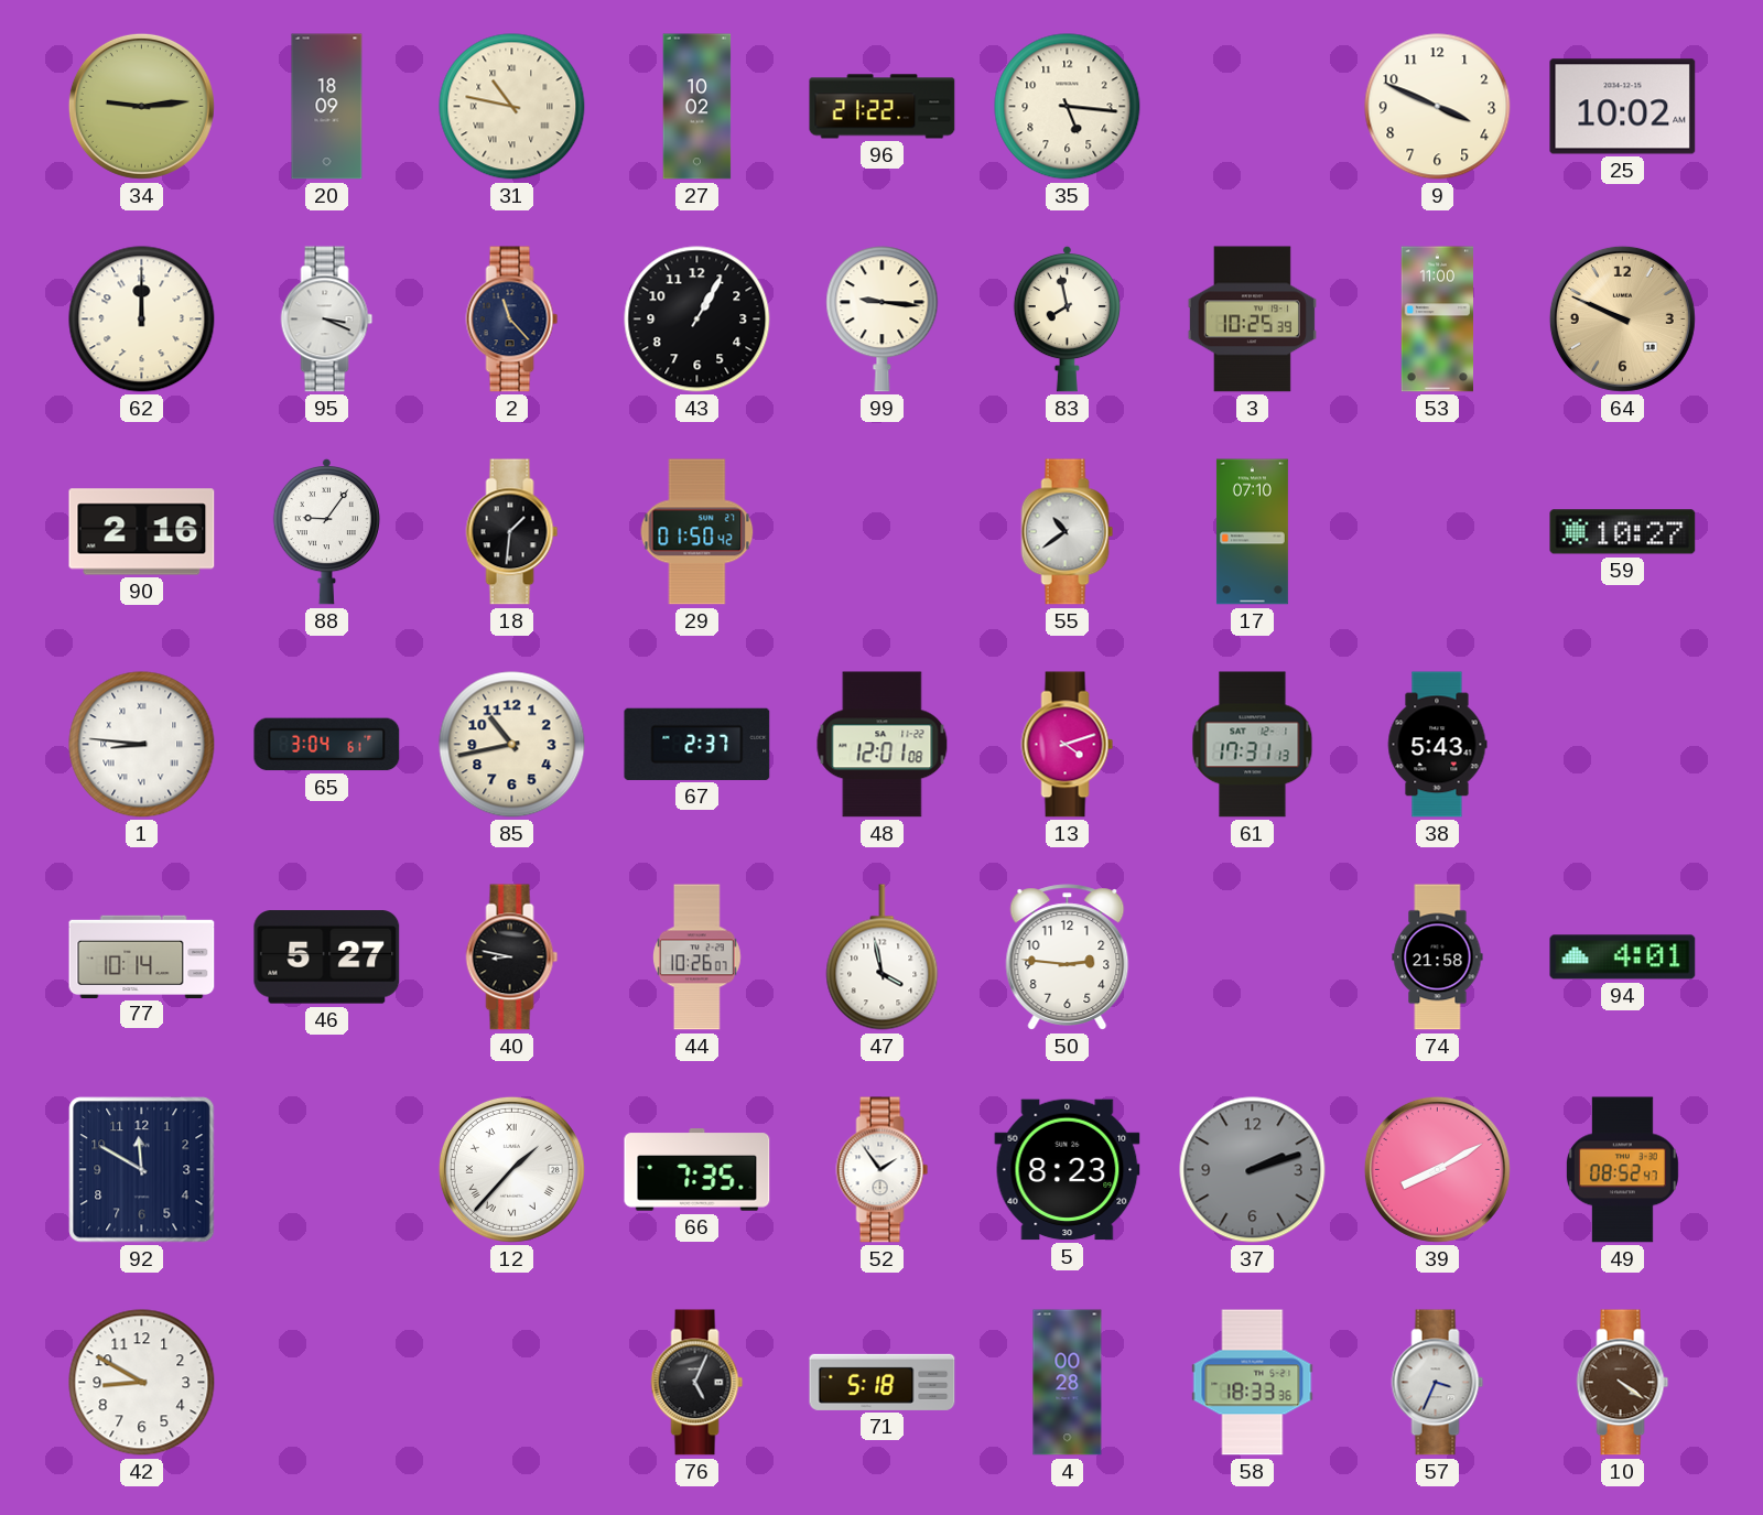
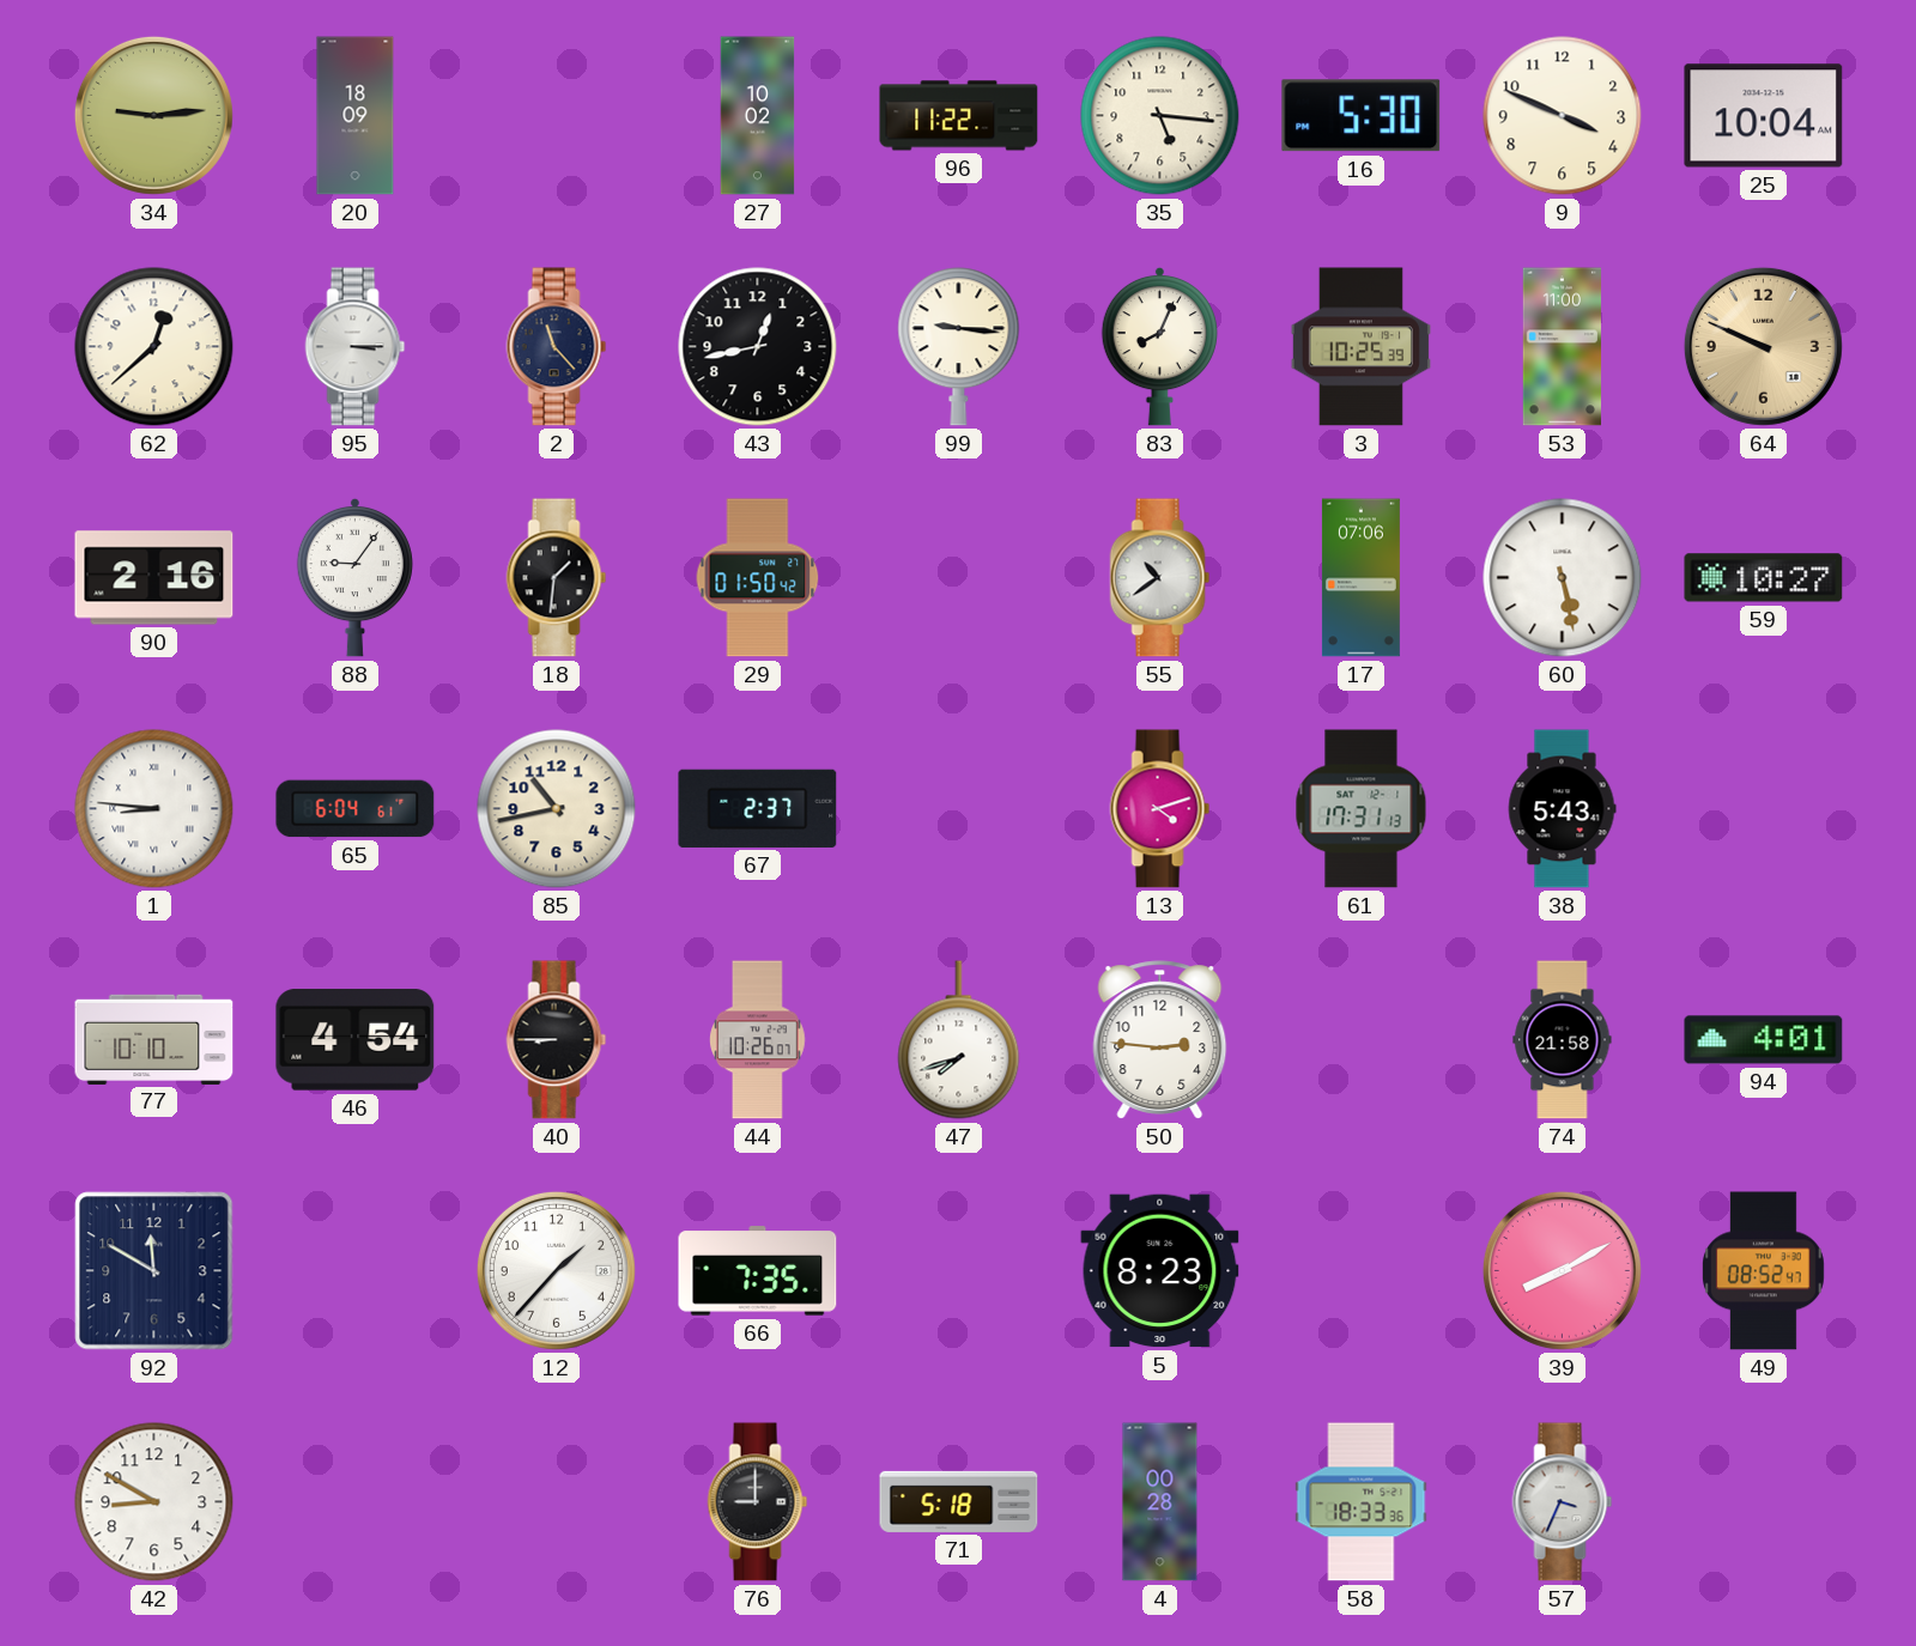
31: 10:47 -> none
96: 21:22 -> 11:22
16: none -> 5:30
25: 10:02 -> 10:04
62: 12:00 -> 12:38
95: 3:19 -> 3:15
43: 1:05 -> 12:43
83: 7:58 -> 8:04
17: 07:10 -> 07:06
60: none -> 5:28
65: 3:04 -> 6:04
48: 12:01 -> none
77: 10:14 -> 10:10
46: 5:27 -> 4:54
40: 8:47 -> 8:45
47: 3:58 -> 7:42
12 numerals: Roman -> Arabic
52: 1:54 -> none
37: 2:12 -> none
76: 5:04 -> 9:00
10: 4:21 -> none
